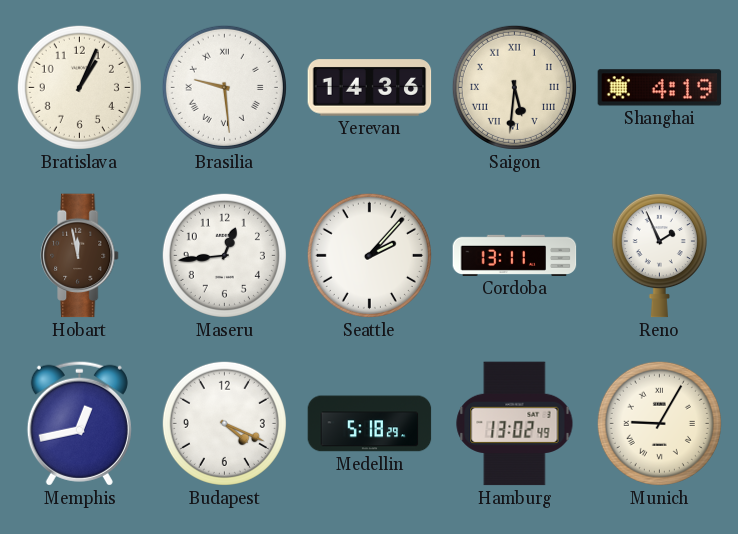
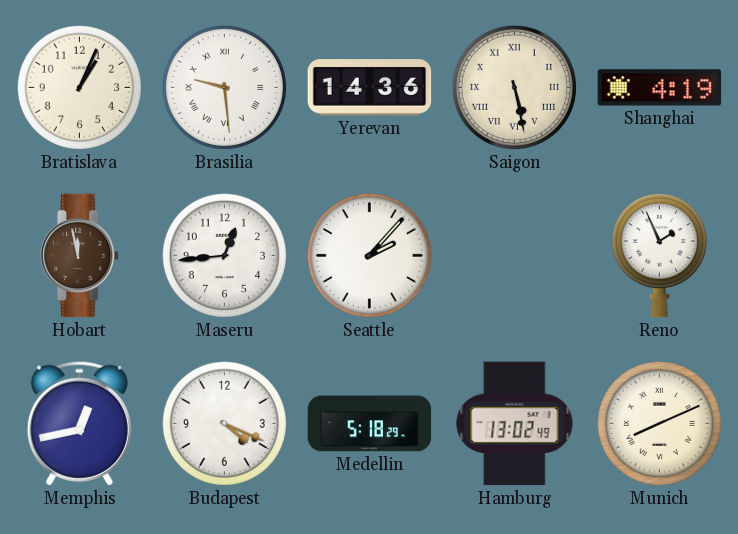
Saigon: 5:31 -> 5:28
Cordoba: 13:11 -> none
Munich: 9:05 -> 8:11
